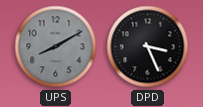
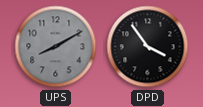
DPD: 3:26 -> 3:54
